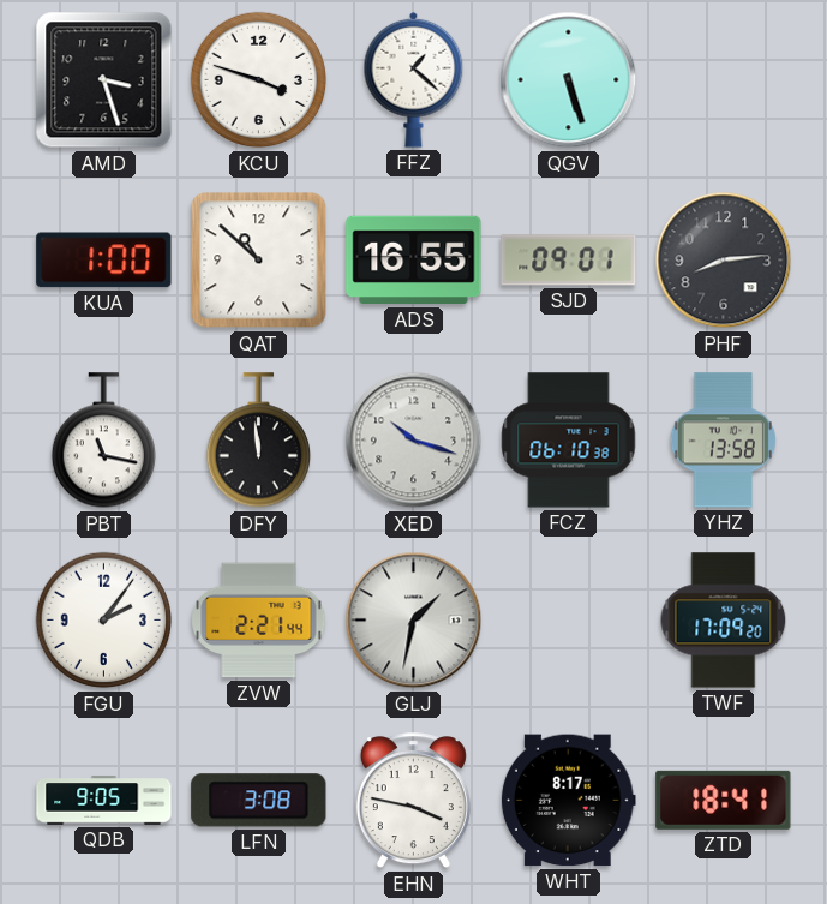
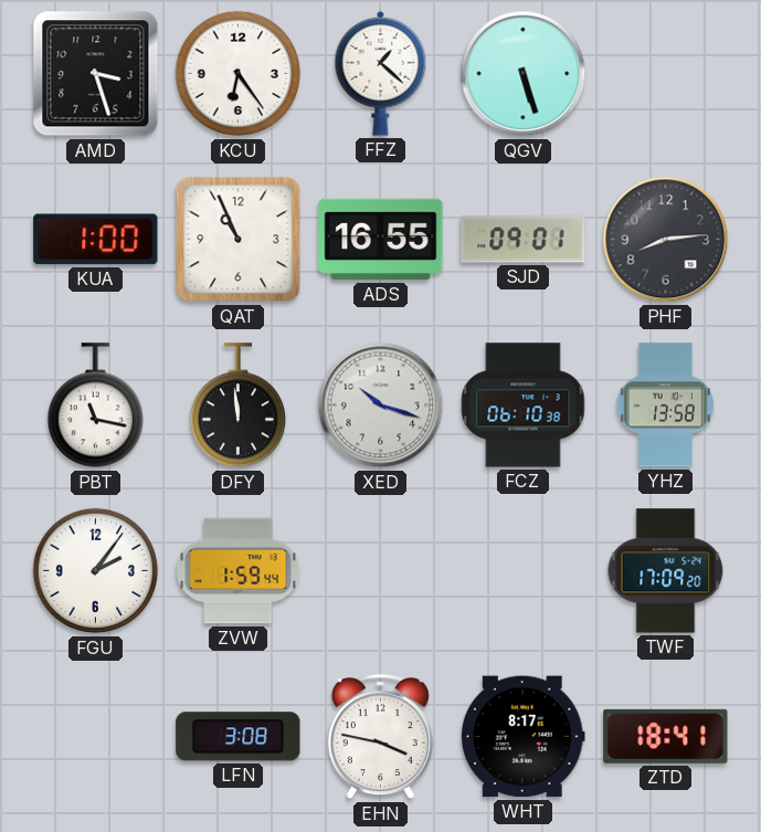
KCU: 3:48 -> 6:24
QAT: 10:52 -> 10:56
ZVW: 2:21 -> 1:59
GLJ: 1:32 -> none
QDB: 9:05 -> none
